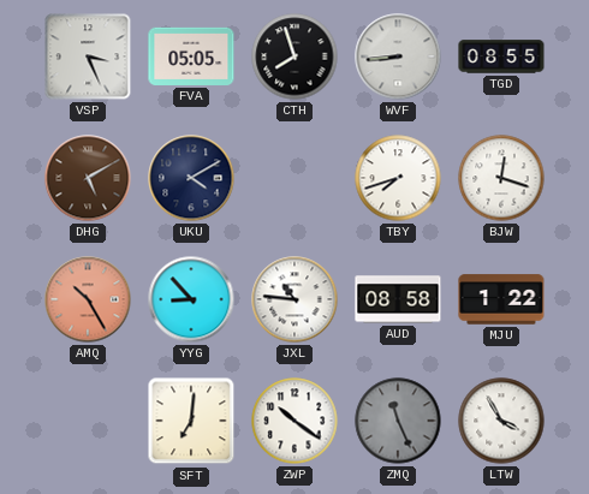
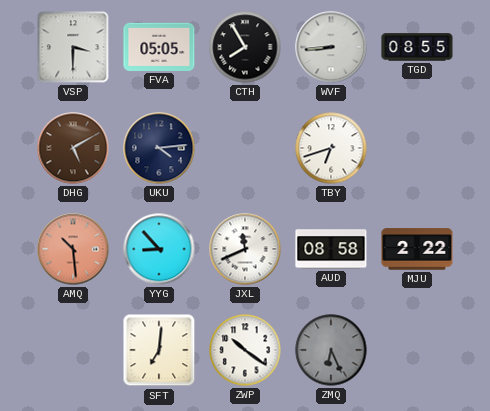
VSP: 3:26 -> 3:30
CTH: 7:57 -> 7:55
UKU: 4:10 -> 4:14
TBY: 7:42 -> 6:42
BJW: 12:18 -> none
AMQ: 10:25 -> 10:29
JXL: 10:46 -> 11:41
MJU: 1:22 -> 2:22
ZMQ: 11:26 -> 6:26
LTW: 3:55 -> none
